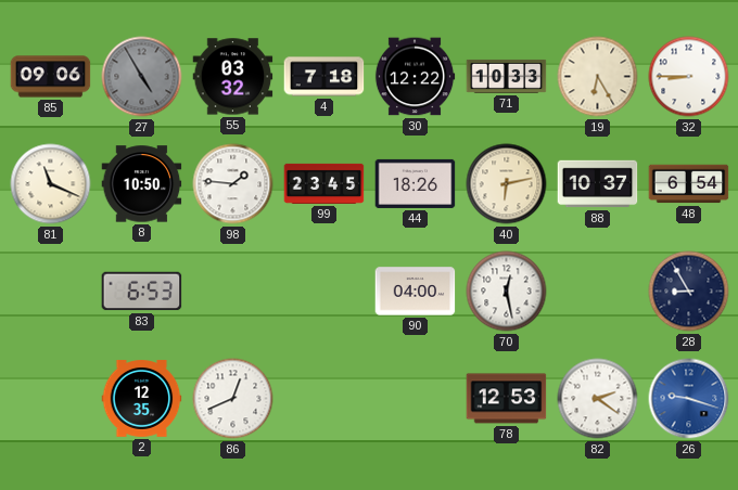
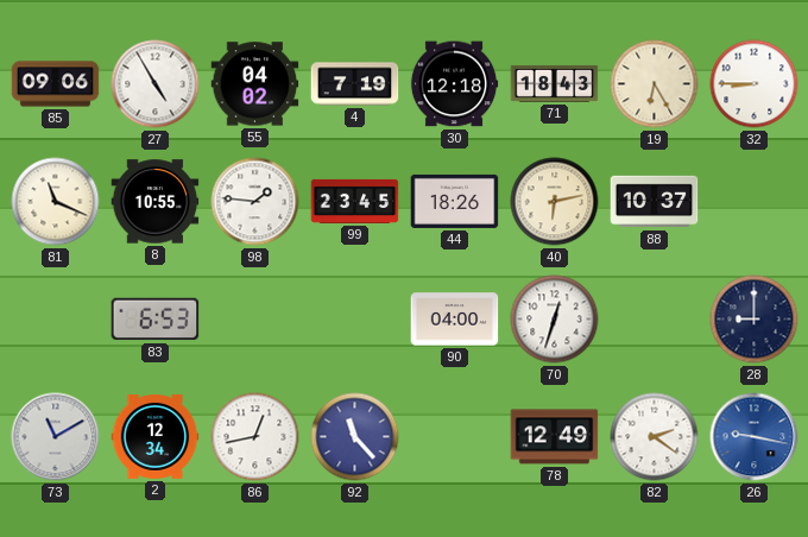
27 dial: grey -> white
55: 03:32 -> 04:02
4: 7:18 -> 7:19
30: 12:22 -> 12:18
71: 10:33 -> 18:43
8: 10:50 -> 10:55
48: 6:54 -> none
70: 12:28 -> 12:33
28: 8:55 -> 9:00
73: none -> 11:10
2: 12:35 -> 12:34
86: 12:41 -> 12:43
92: none -> 11:23
78: 12:53 -> 12:49
26: 9:18 -> 9:17
